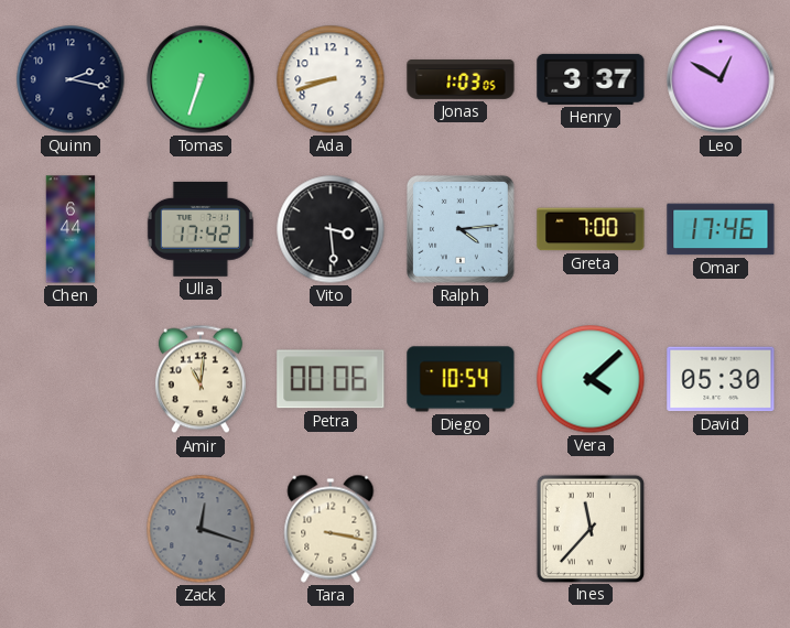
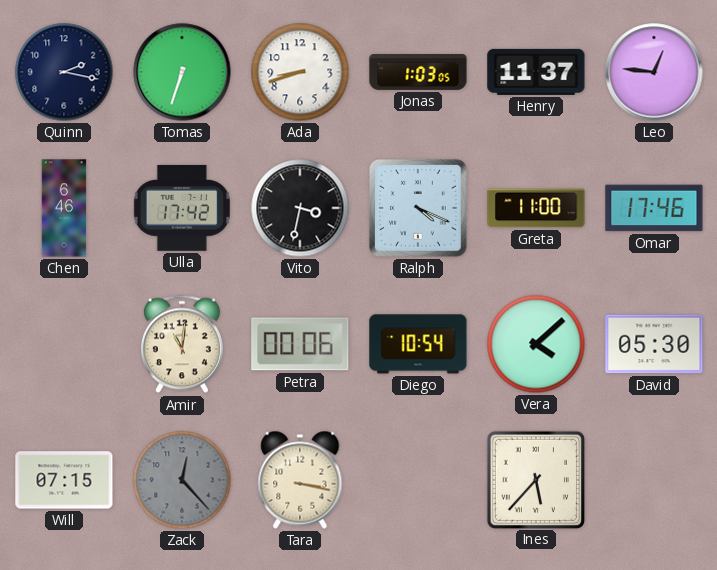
Henry: 3:37 -> 11:37
Leo: 12:50 -> 12:46
Chen: 6:44 -> 6:46
Vito: 3:29 -> 3:32
Ralph: 4:14 -> 4:19
Greta: 7:00 -> 11:00
Will: none -> 07:15
Zack: 12:18 -> 12:23
Ines: 11:37 -> 5:37
